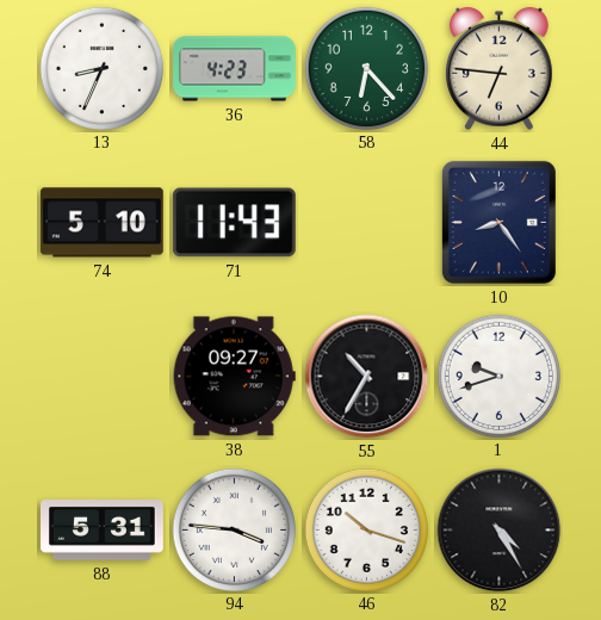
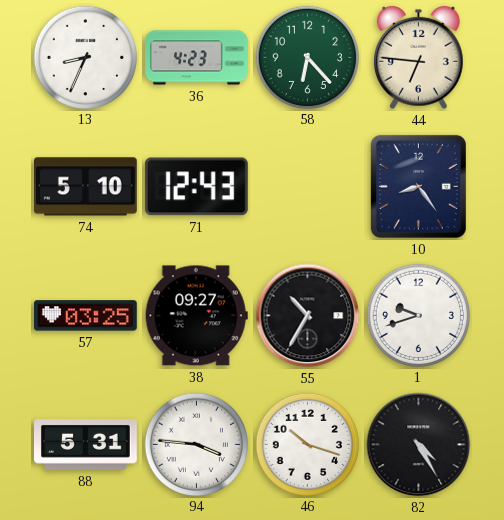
71: 11:43 -> 12:43
57: none -> 03:25
